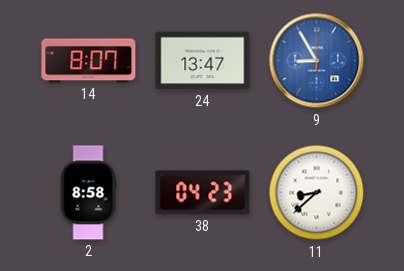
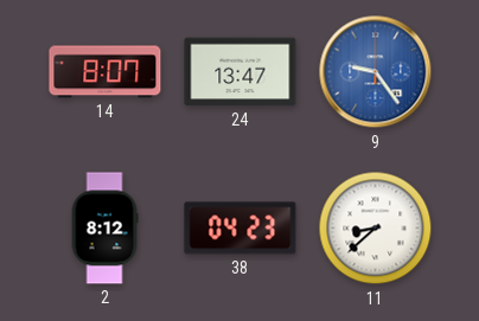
9: 8:55 -> 9:24
2: 8:58 -> 8:12
